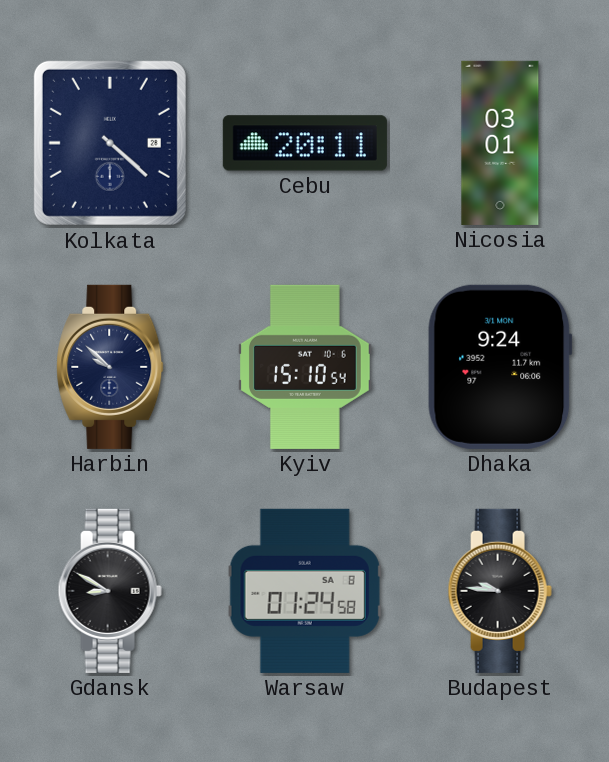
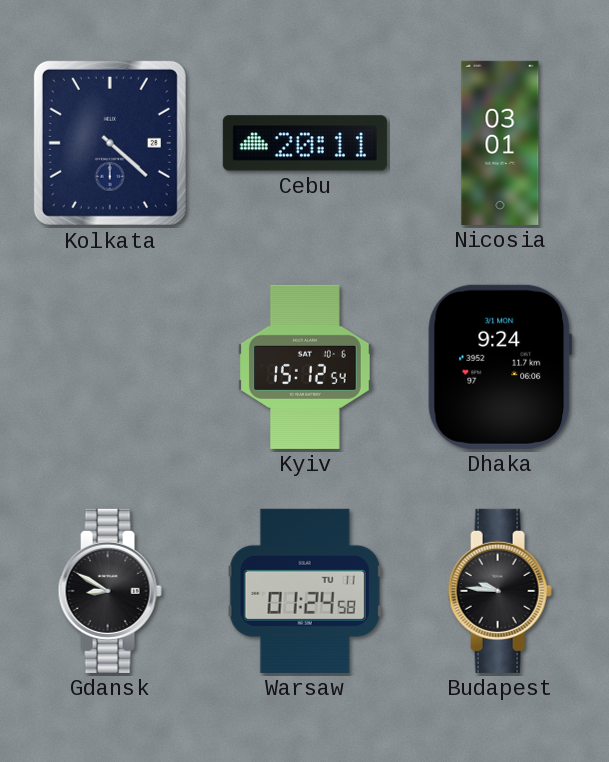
Harbin: 9:52 -> none
Kyiv: 15:10 -> 15:12
Warsaw date: SA 8 -> TU 11
